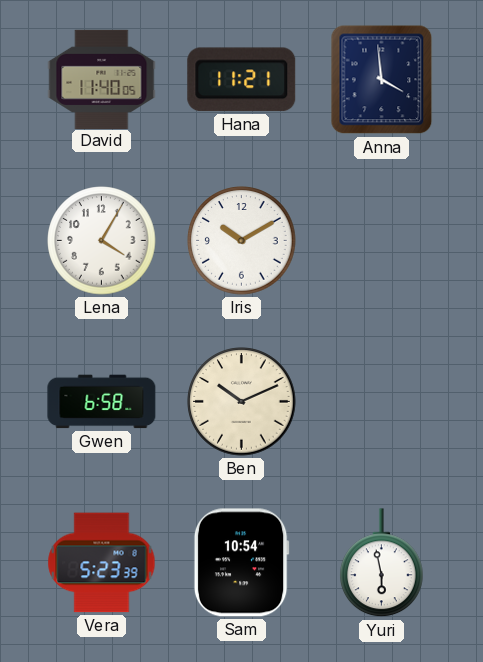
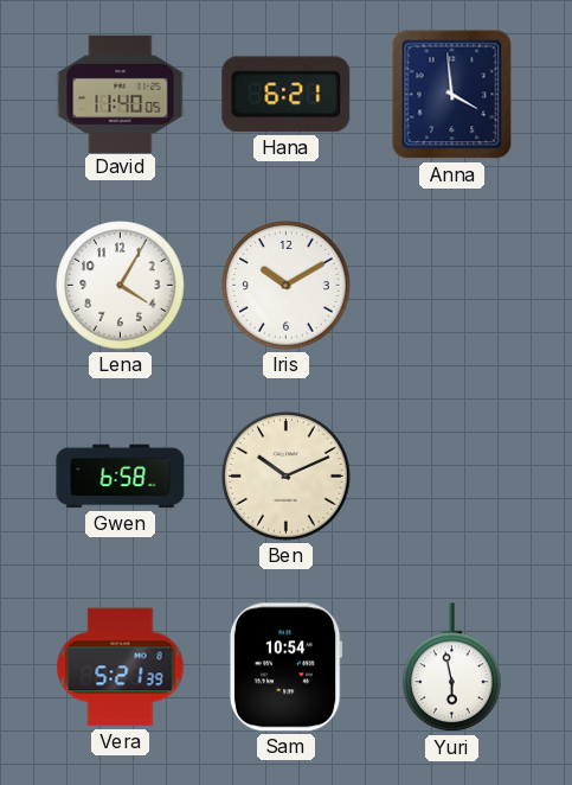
Hana: 11:21 -> 6:21
Vera: 5:23 -> 5:21
